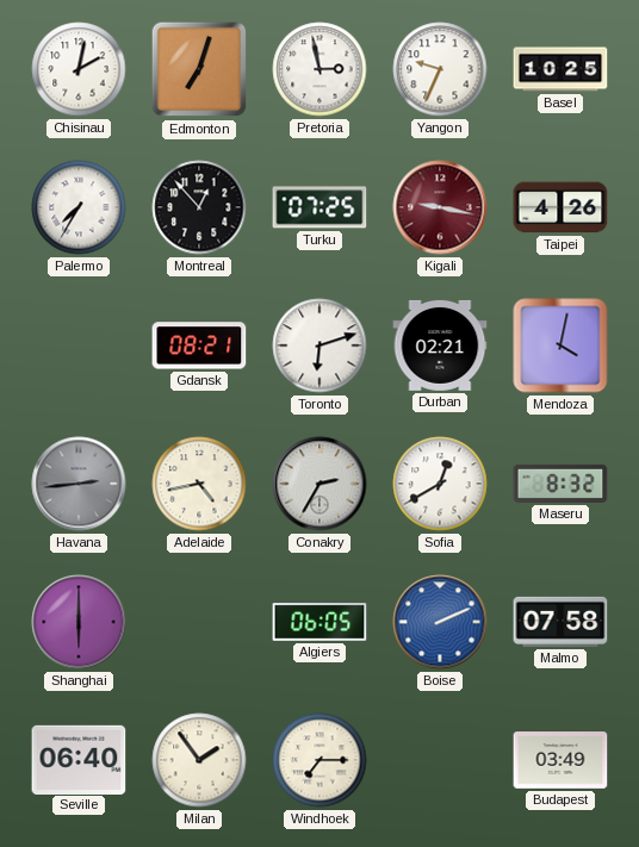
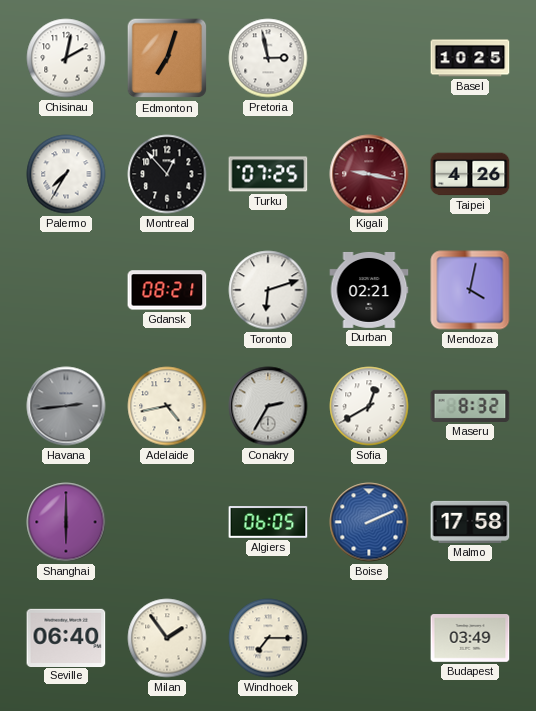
Yangon: 9:34 -> none
Malmo: 07:58 -> 17:58
